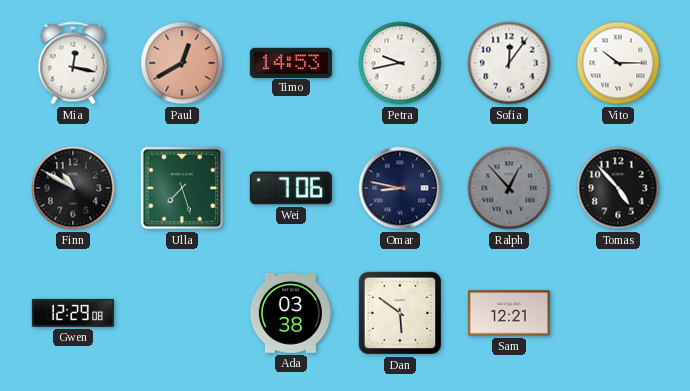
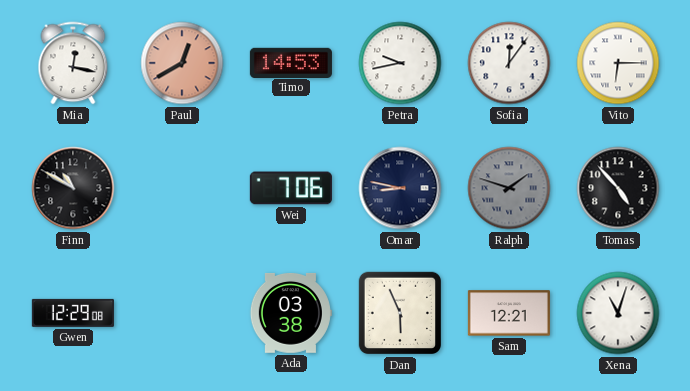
Vito: 10:15 -> 6:15
Ulla: 7:27 -> none
Ralph: 12:53 -> 1:48
Dan: 5:51 -> 5:56
Xena: none -> 11:03
